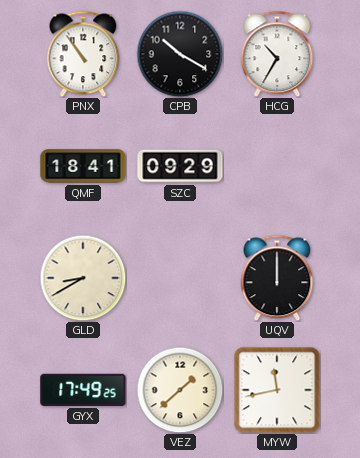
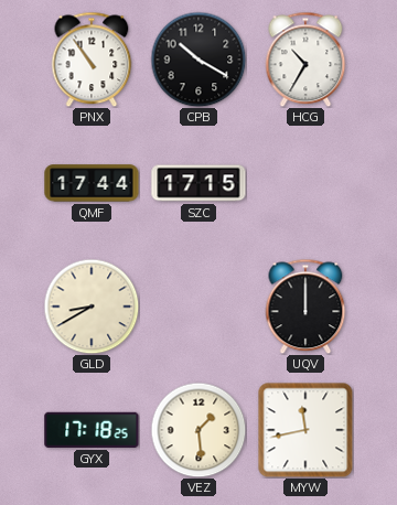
QMF: 18:41 -> 17:44
SZC: 09:29 -> 17:15
GYX: 17:49 -> 17:18
VEZ: 1:38 -> 1:29
